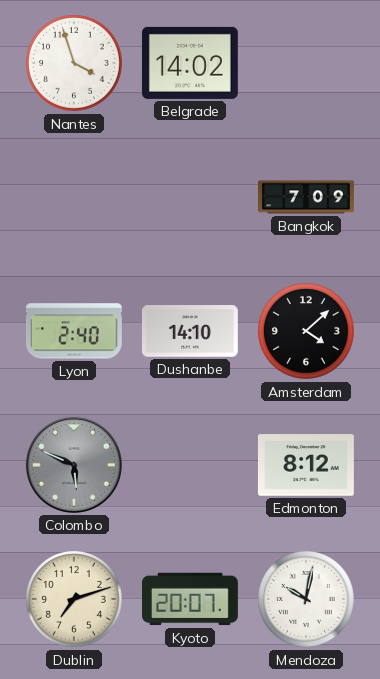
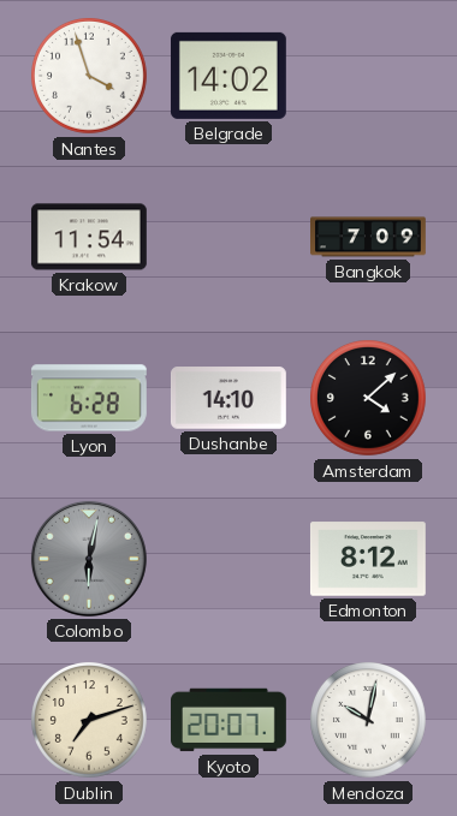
Krakow: none -> 11:54
Lyon: 2:40 -> 6:28
Colombo: 5:49 -> 6:02
